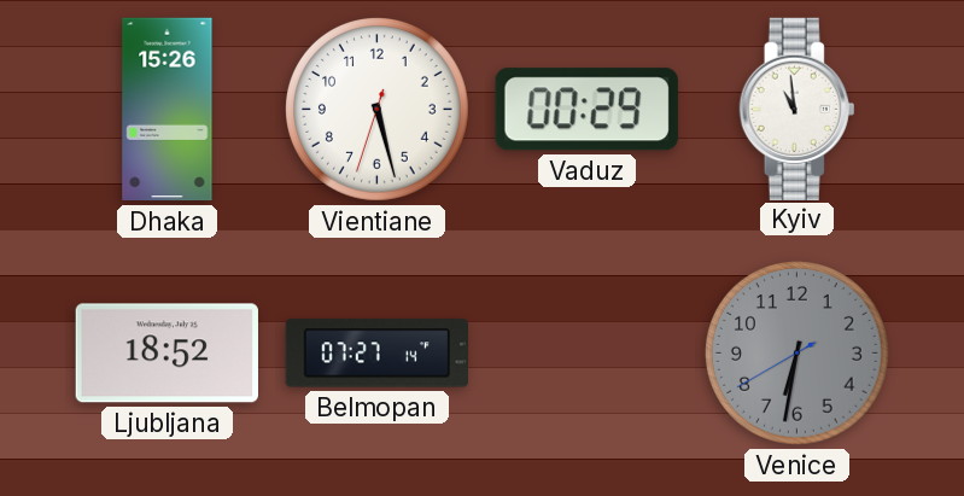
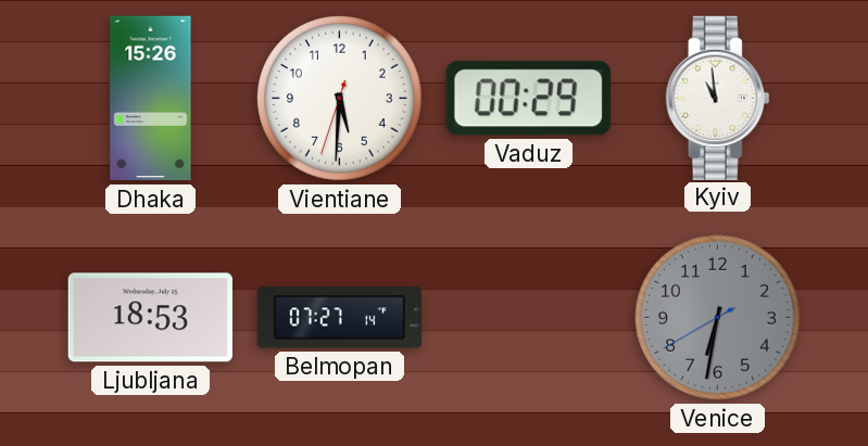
Vientiane: 5:27 -> 5:30
Ljubljana: 18:52 -> 18:53
